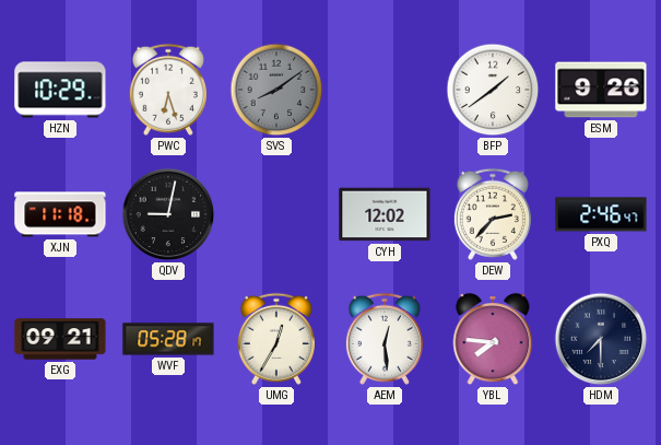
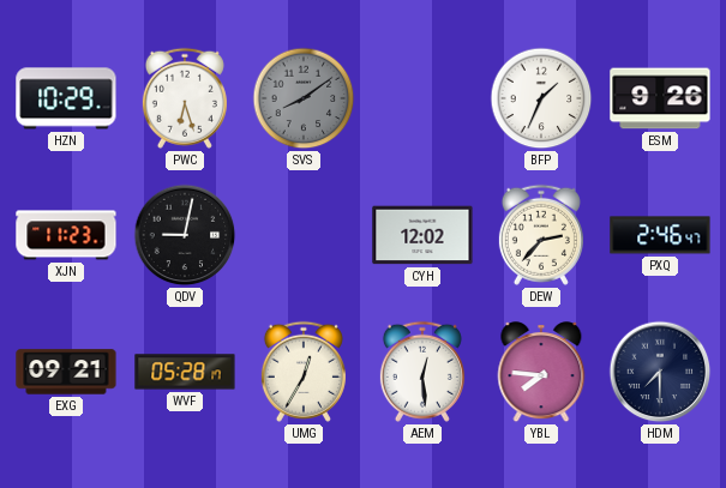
BFP: 1:39 -> 1:34
XJN: 11:18 -> 11:23
